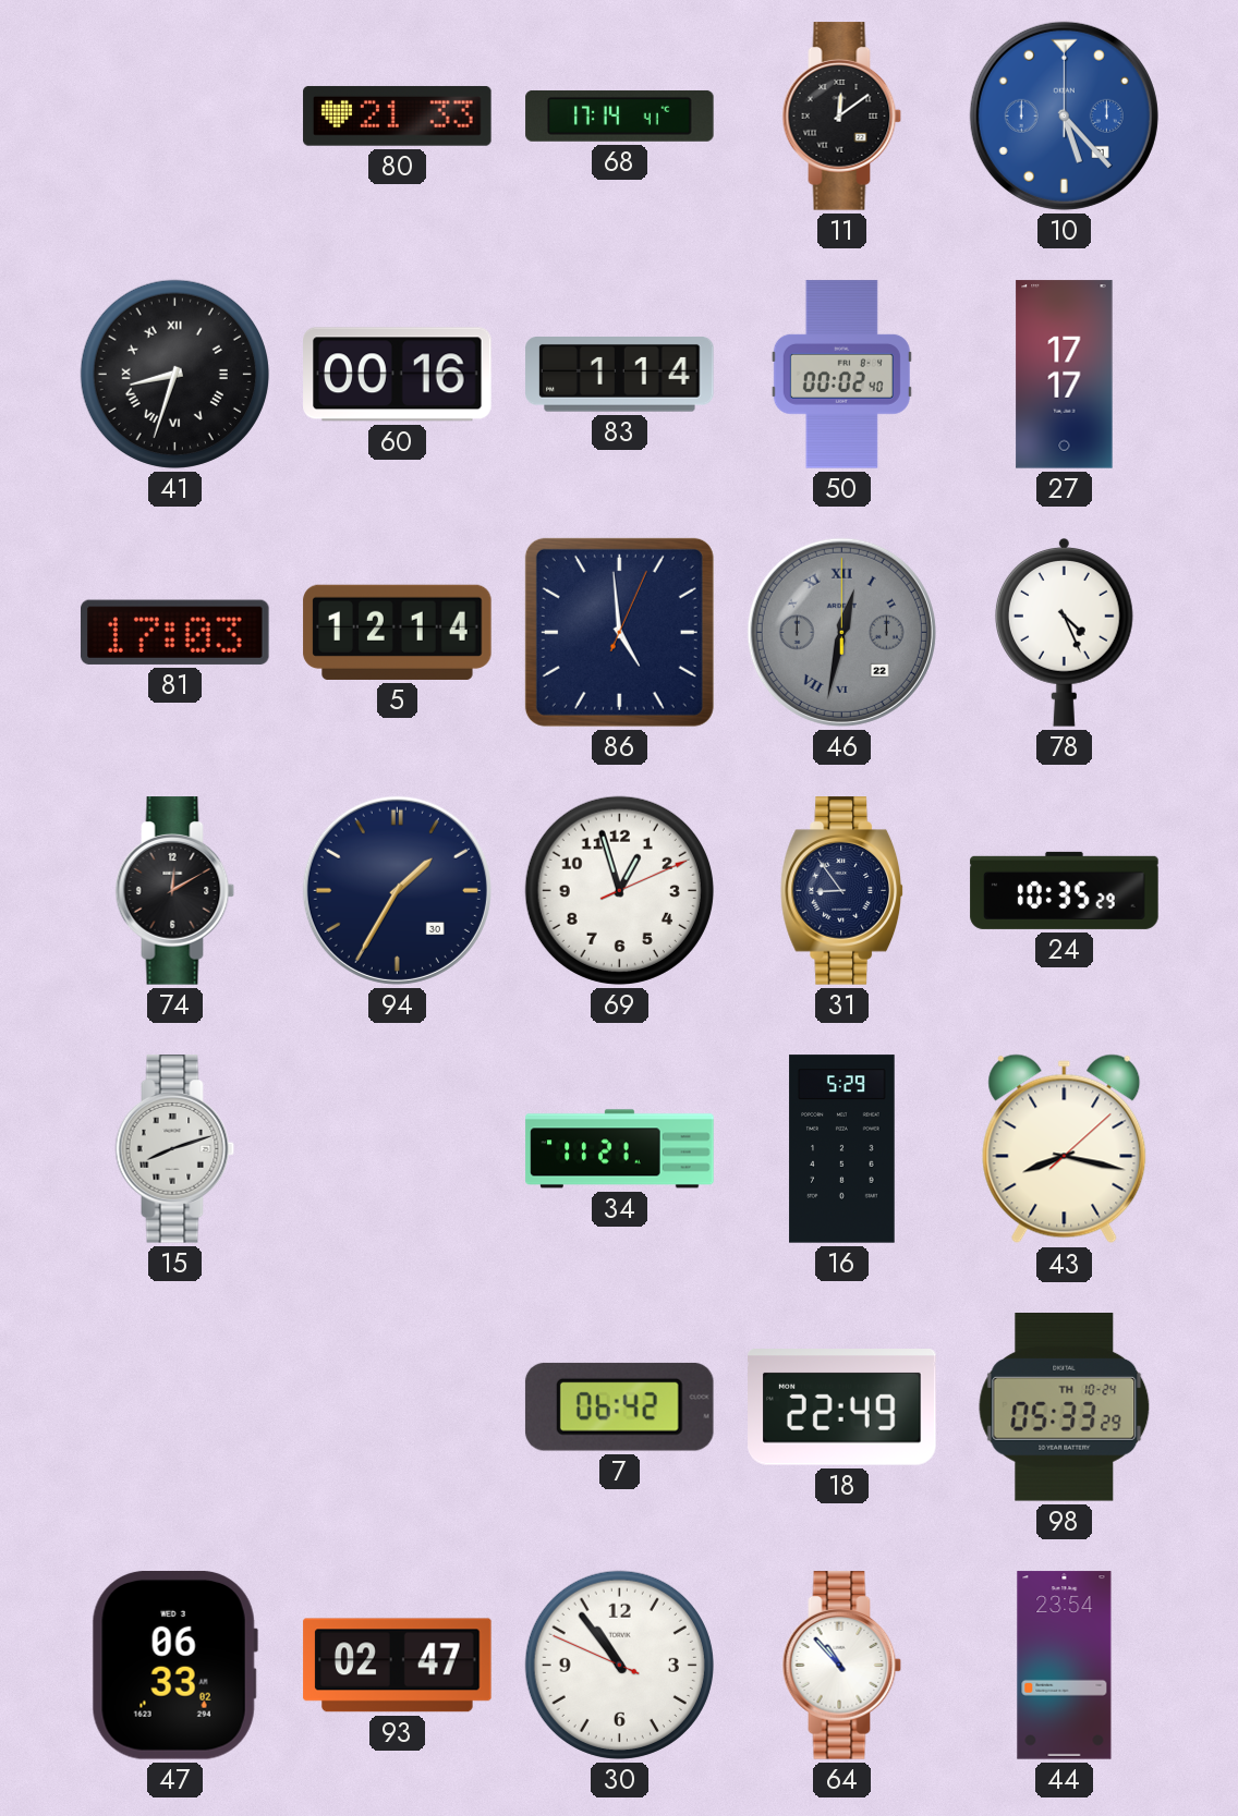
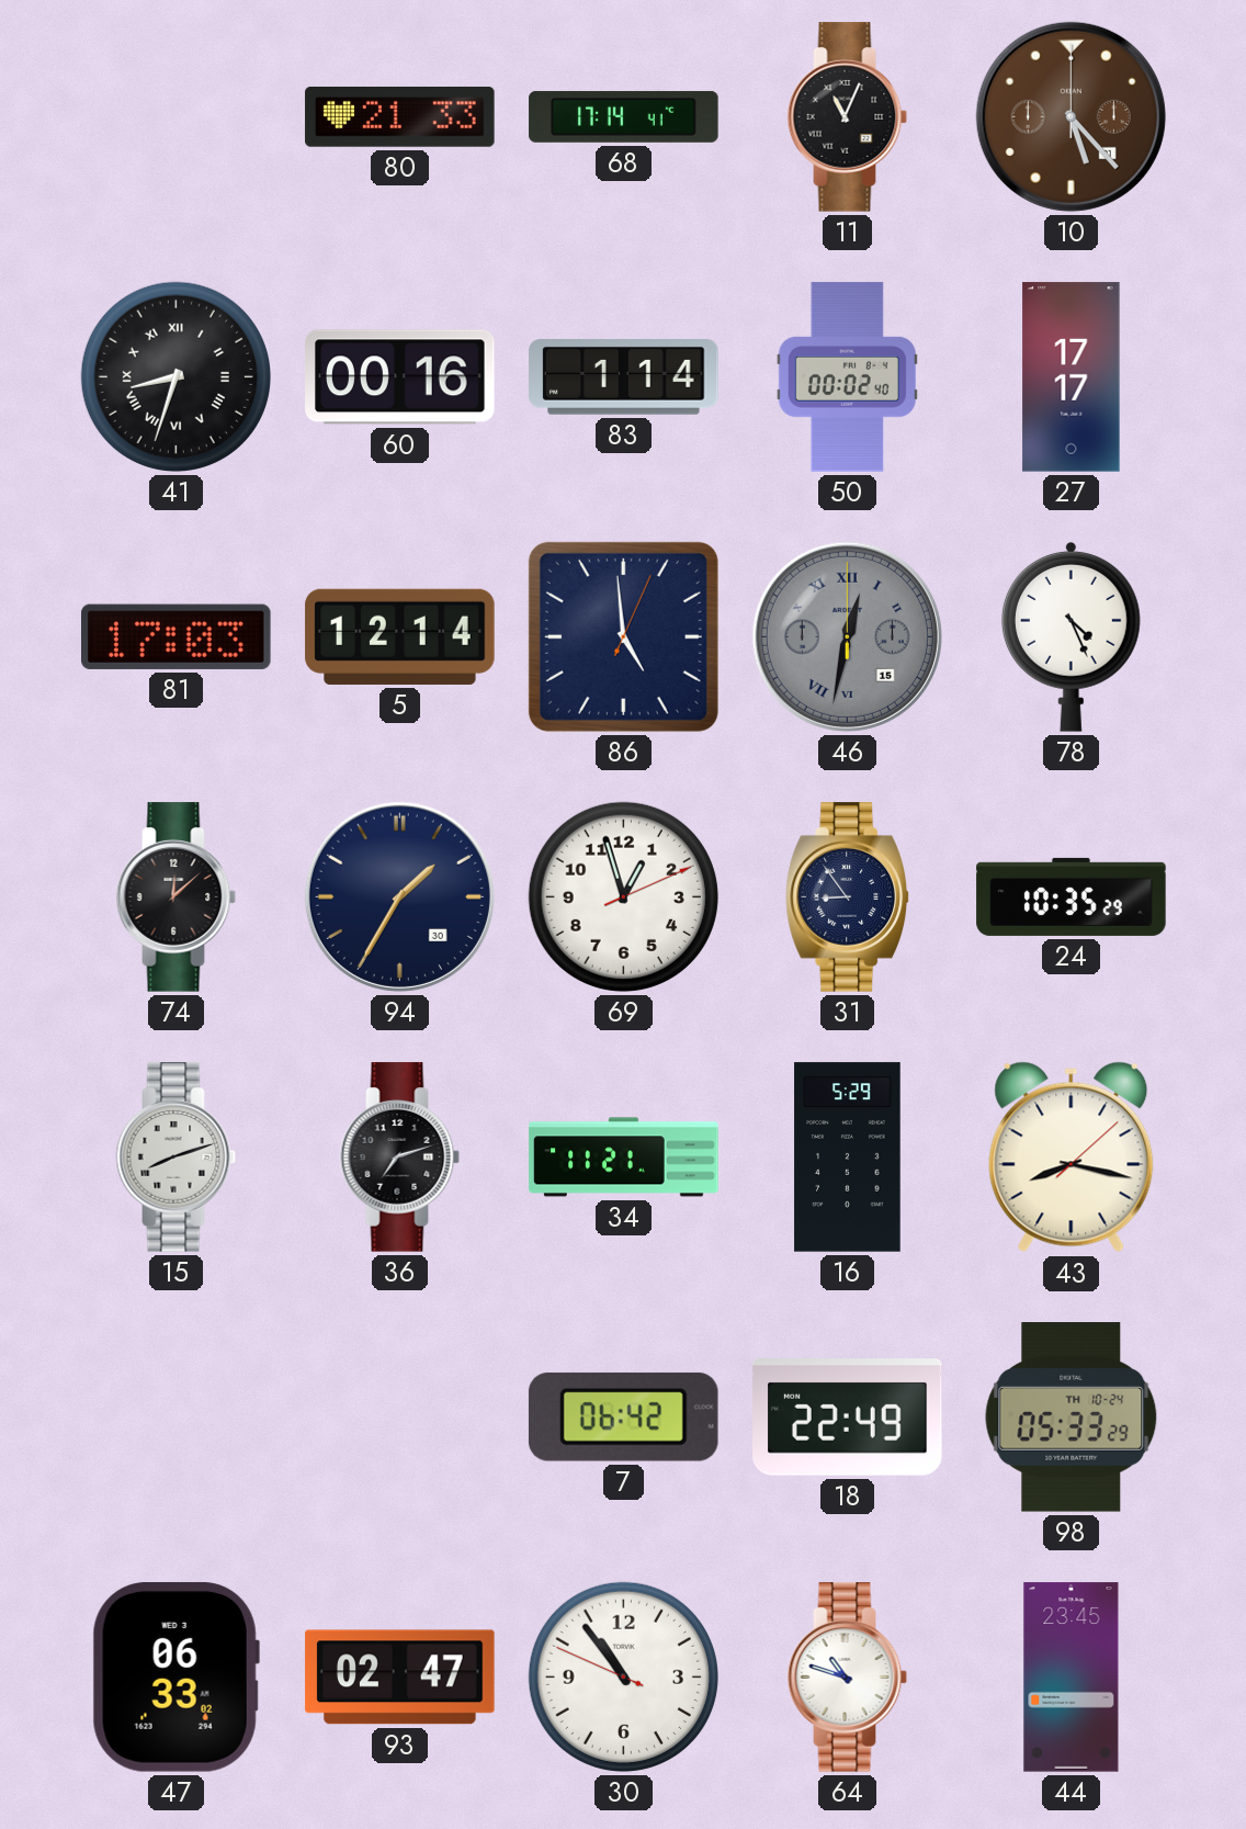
11: 12:09 -> 11:04
10 dial: blue -> brown
46 date: 22 -> 15
74: 12:10 -> 12:08
36: none -> 7:12
64: 10:53 -> 10:48
44: 23:54 -> 23:45
